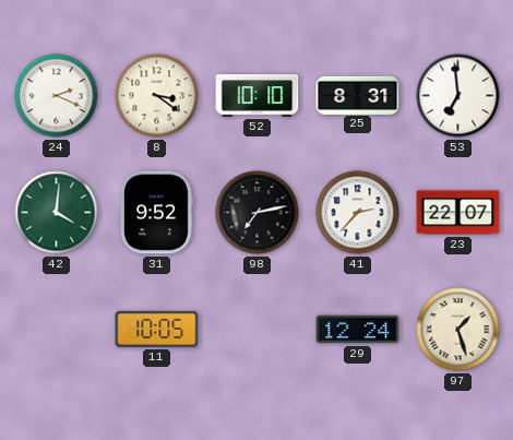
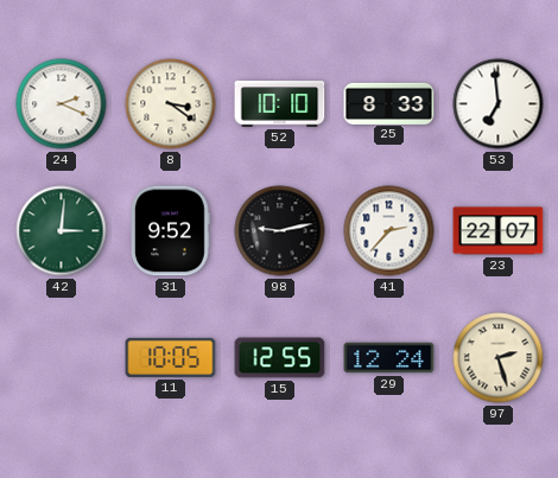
25: 8:31 -> 8:33
42: 4:01 -> 3:01
98: 7:13 -> 9:13
15: none -> 12:55
97: 1:27 -> 2:27
